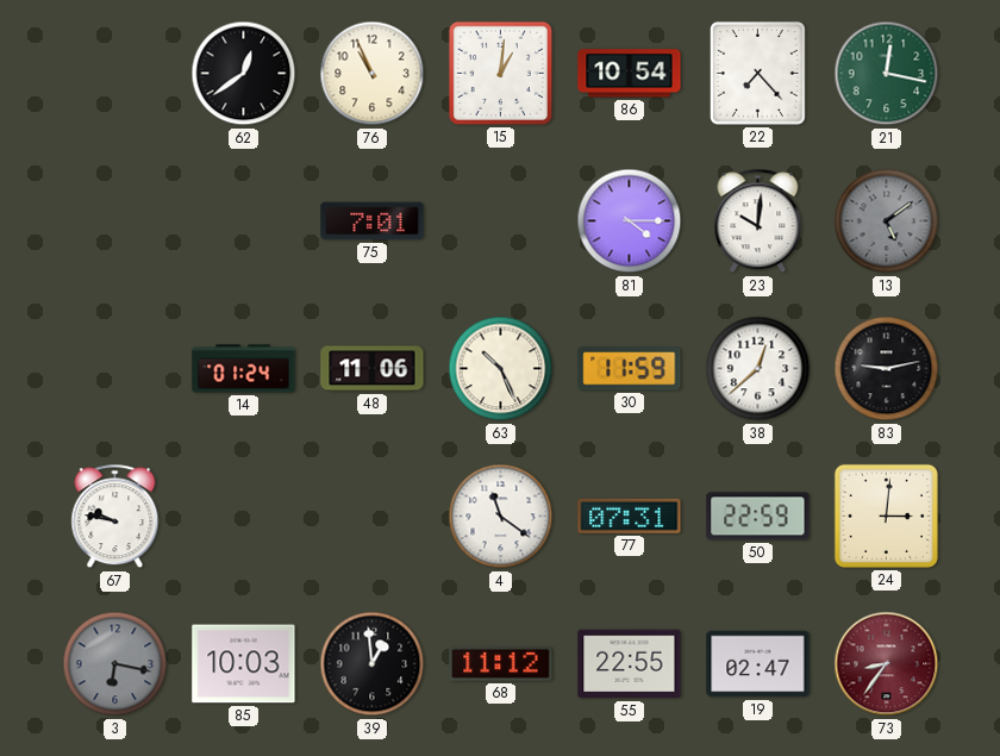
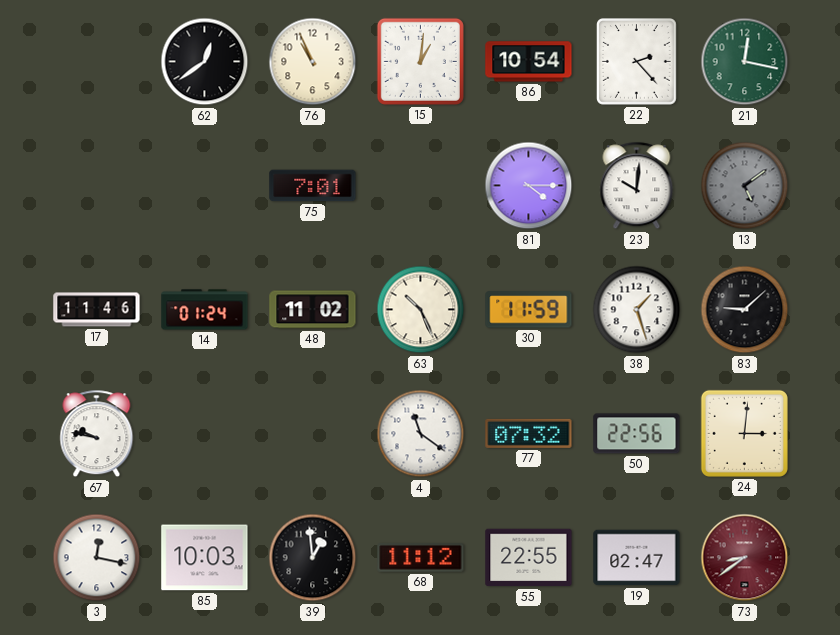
22: 7:23 -> 2:23
17: none -> 11:46
48: 11:06 -> 11:02
38: 12:38 -> 1:27
83: 9:13 -> 9:08
77: 07:31 -> 07:32
50: 22:59 -> 22:56
3: 6:17 -> 12:17
3 dial: grey -> white
73: 8:36 -> 8:39
